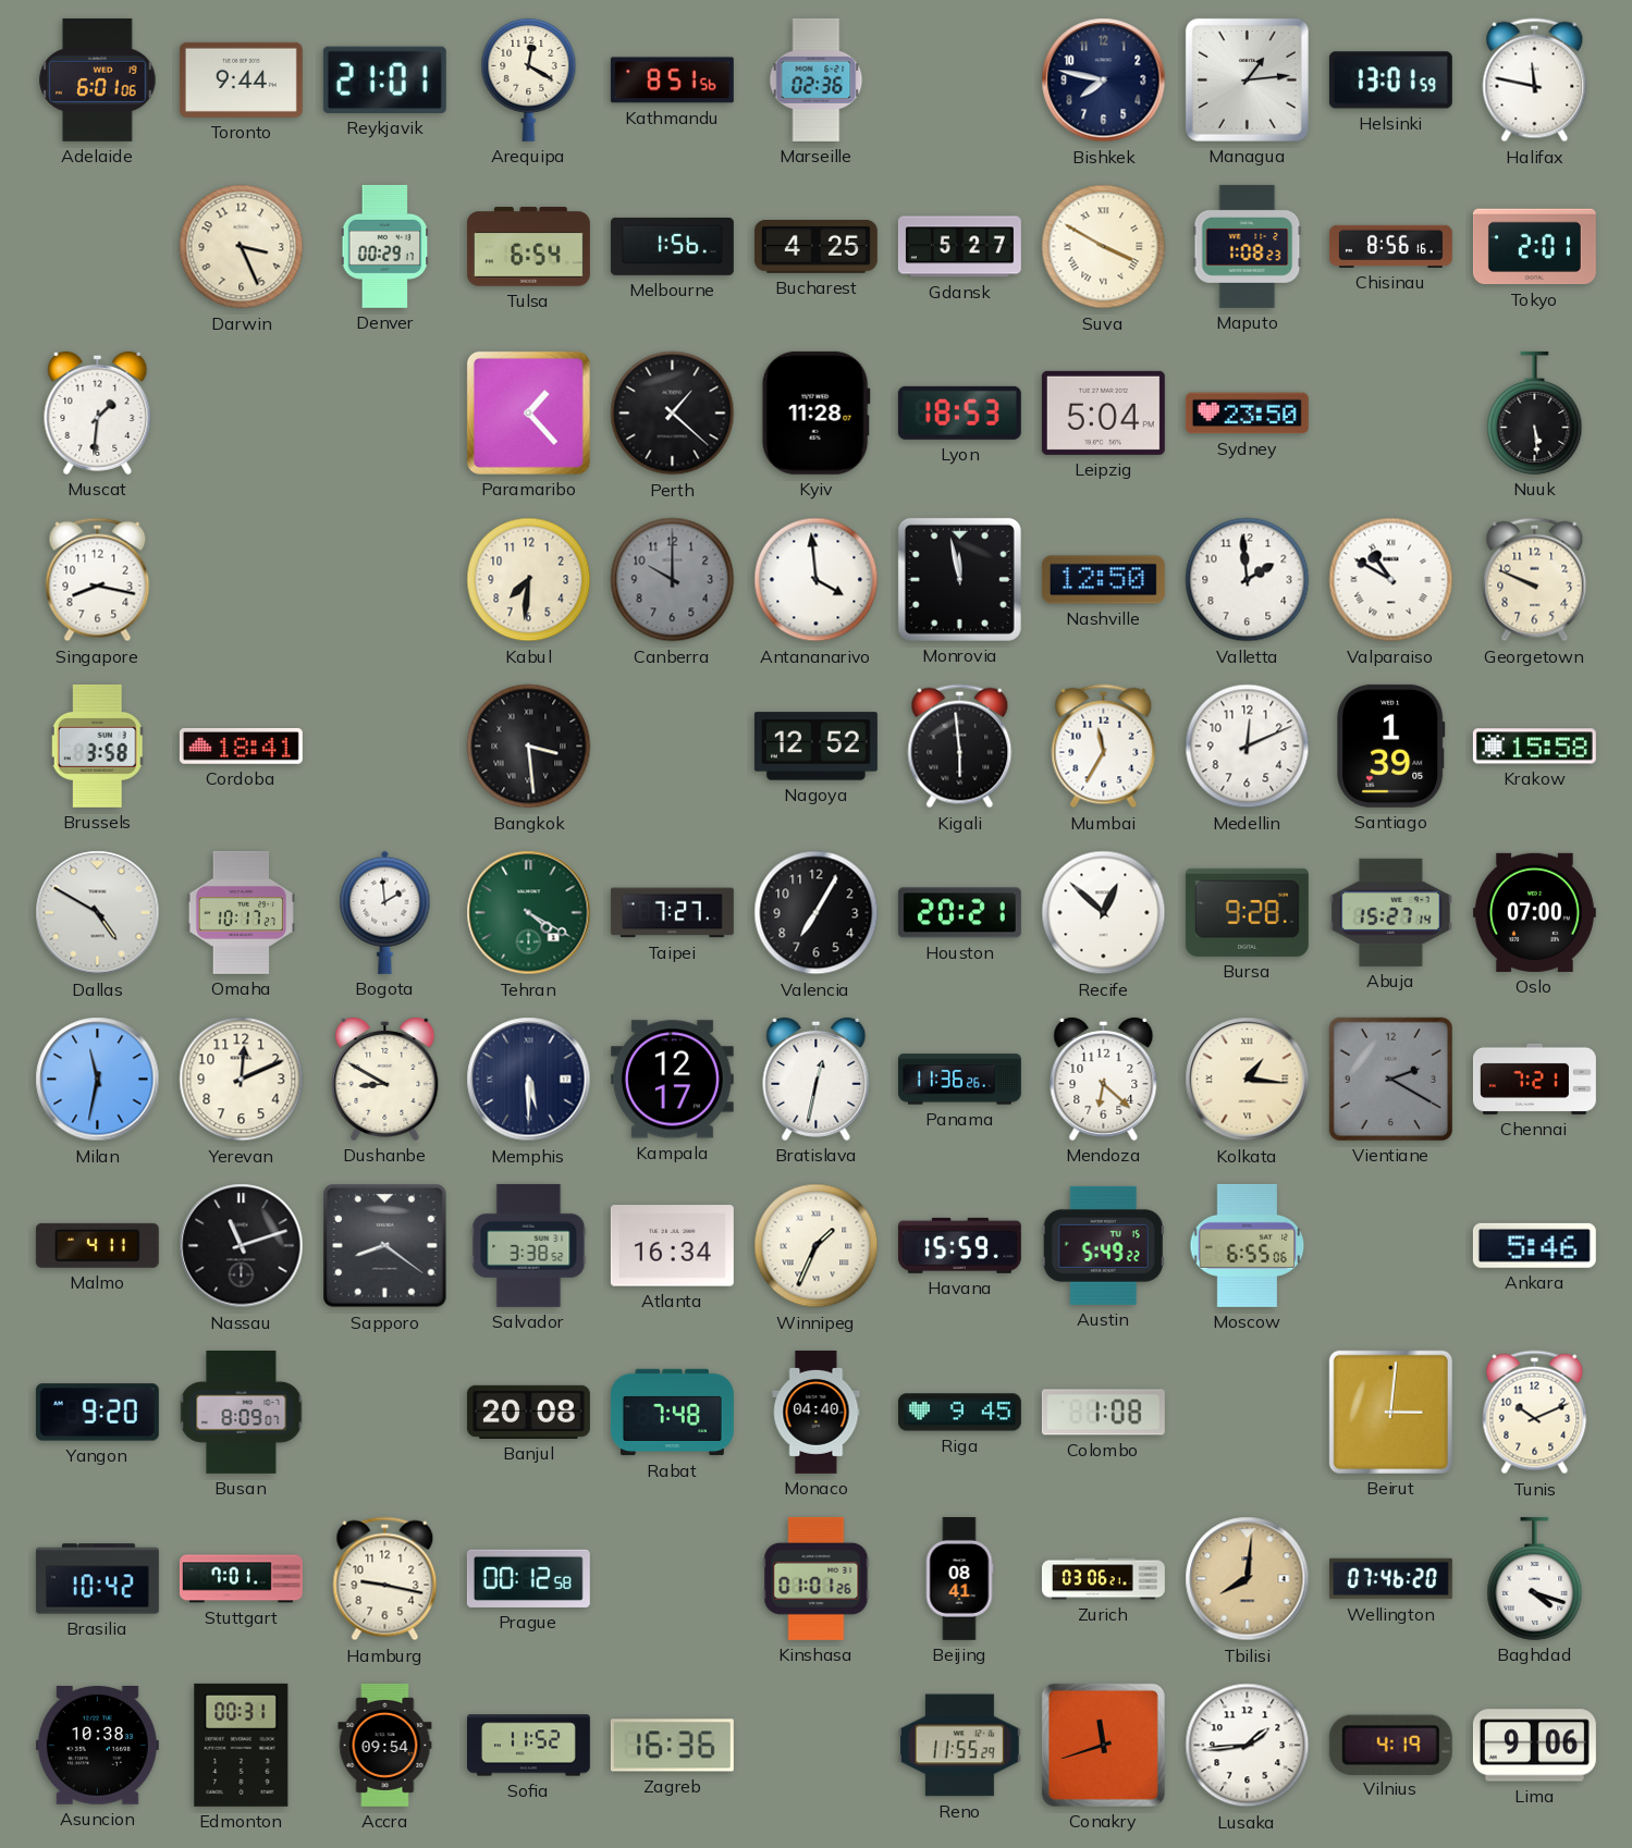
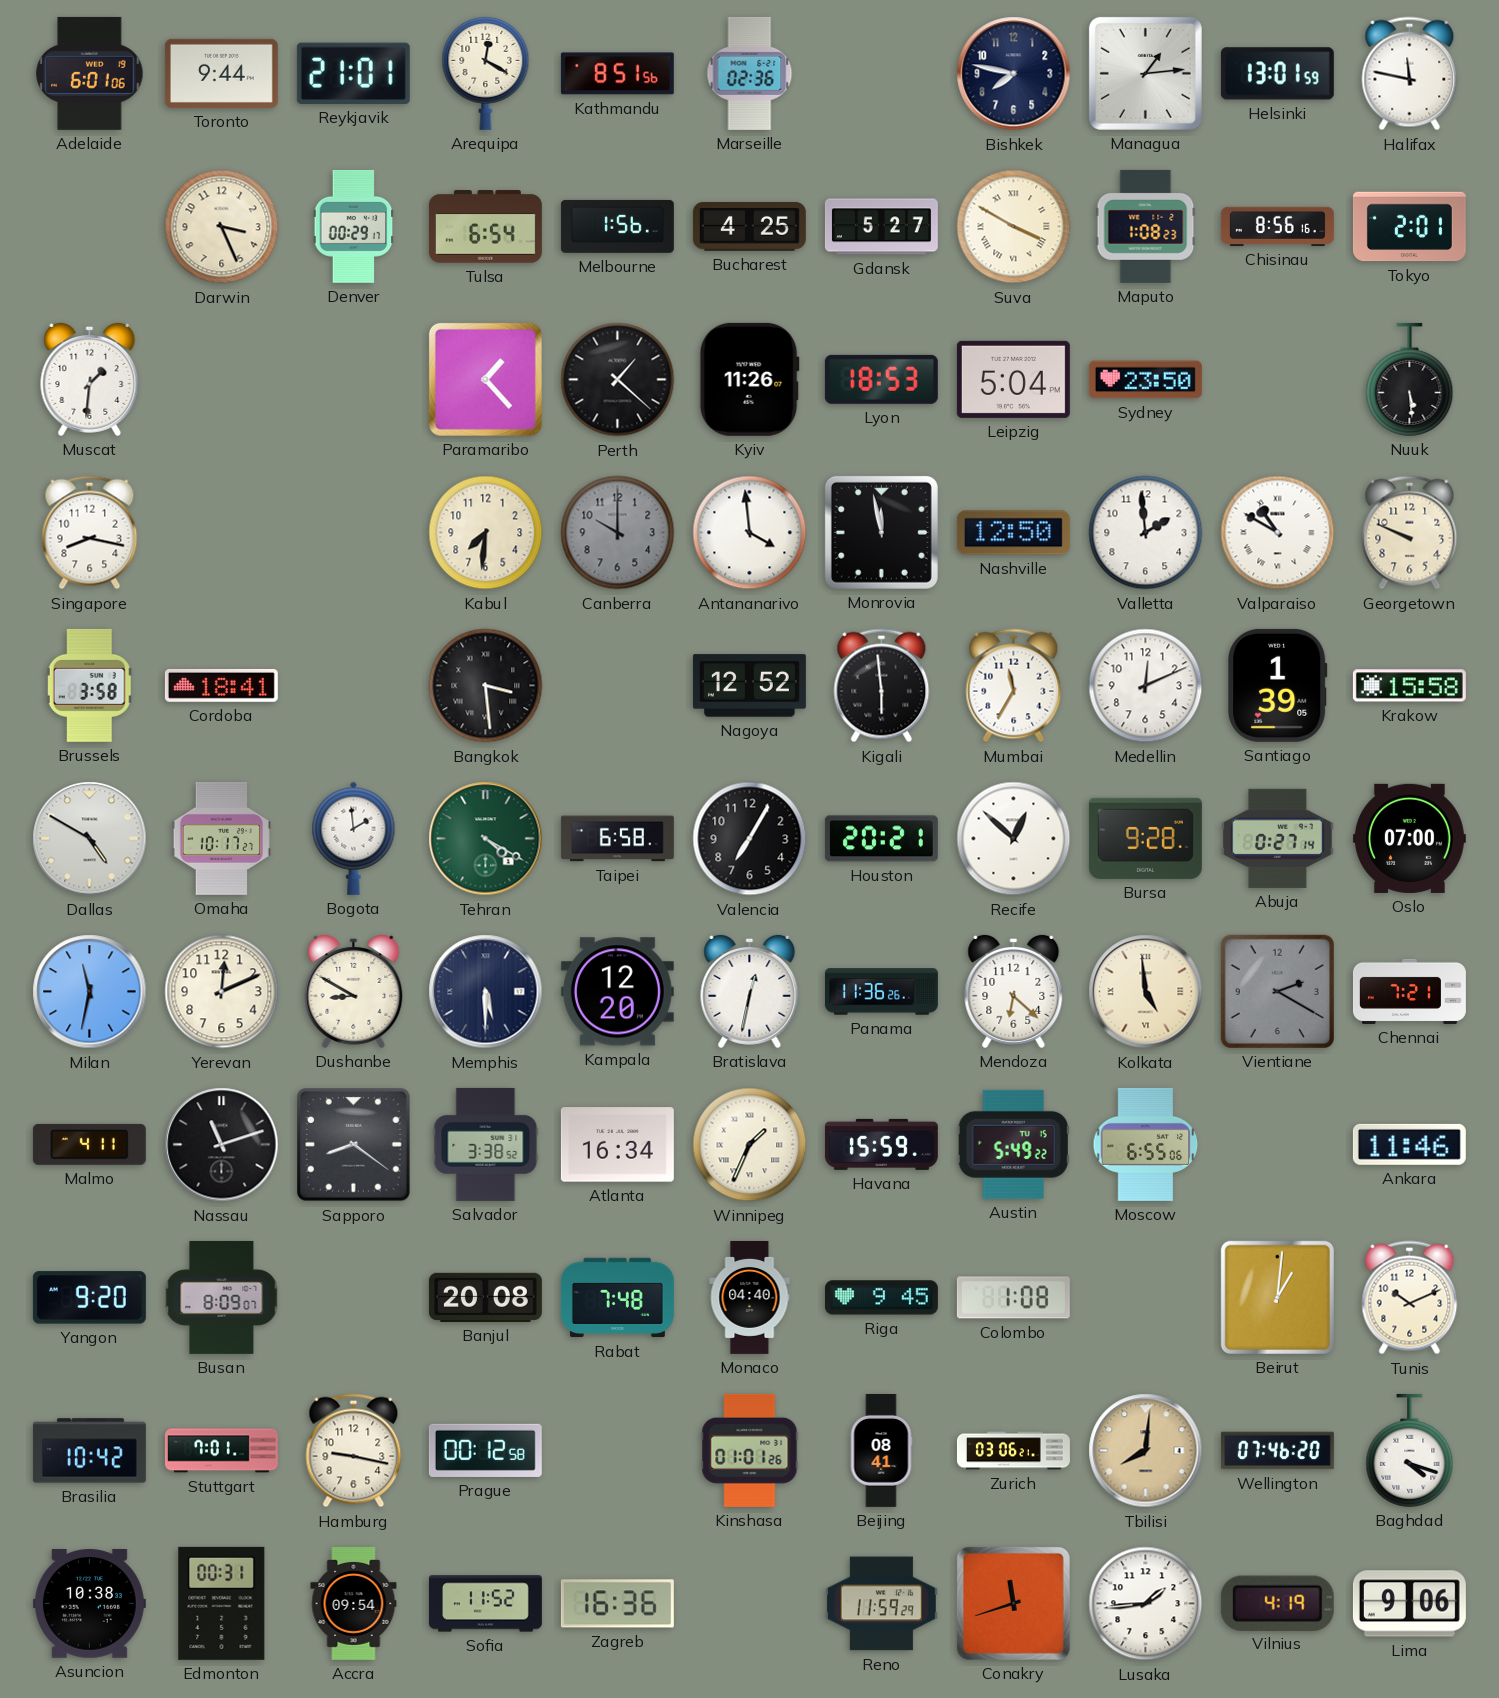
Kyiv: 11:28 -> 11:26
Taipei: 7:27 -> 6:58
Abuja: 15:27 -> 0:27
Kampala: 12:17 -> 12:20
Kolkata: 1:16 -> 4:59
Ankara: 5:46 -> 11:46
Beirut: 3:01 -> 1:01
Reno: 11:55 -> 11:59
